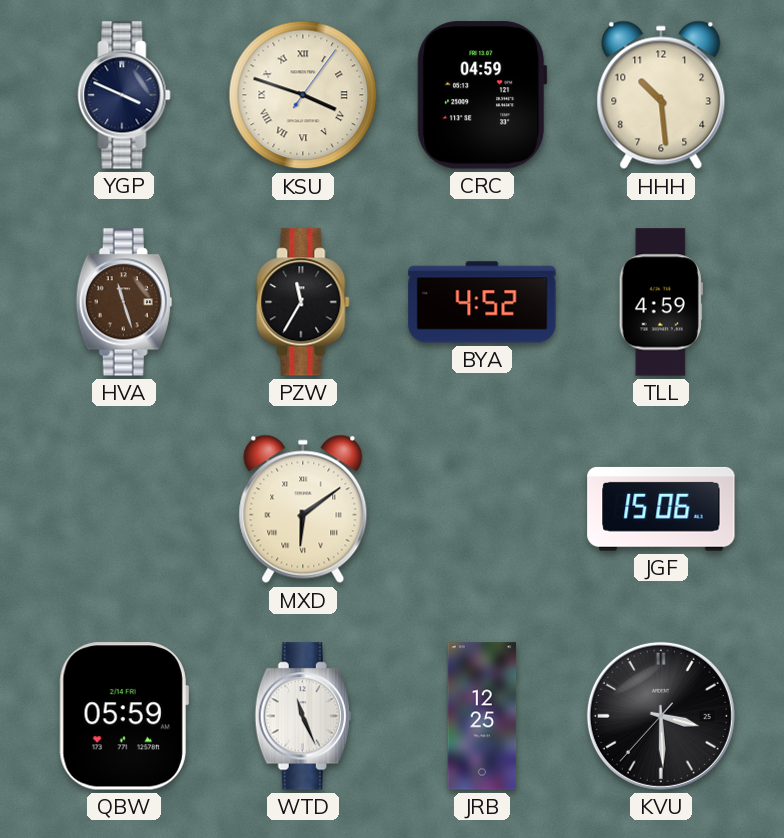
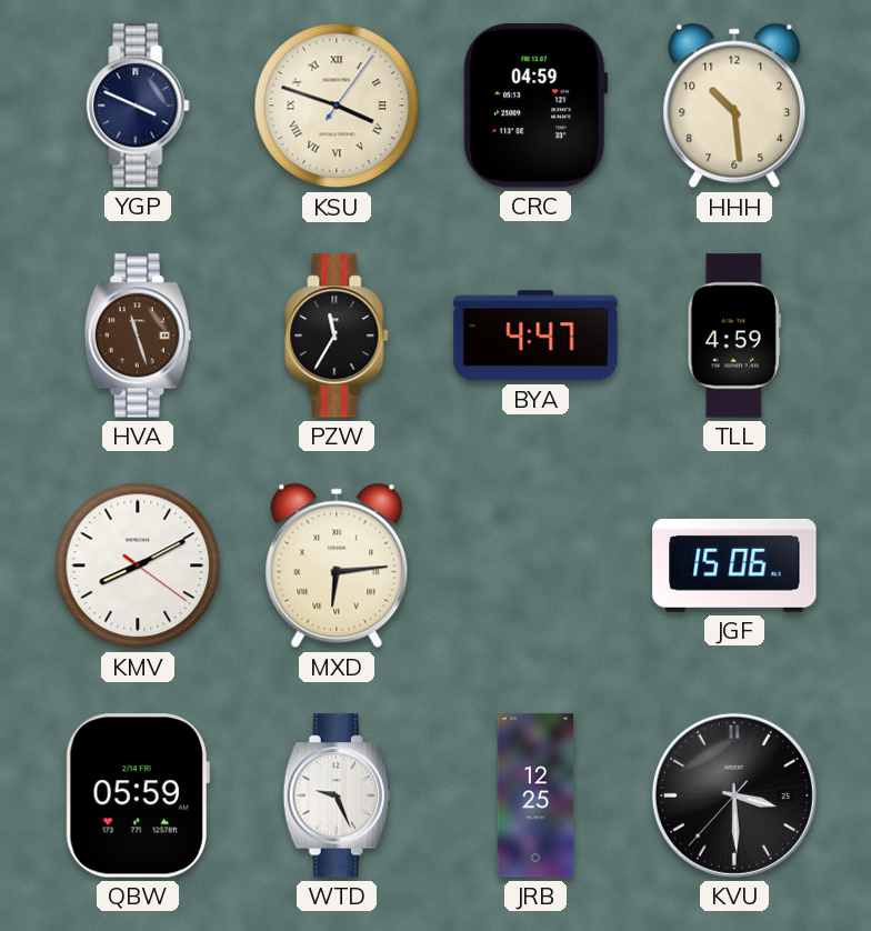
BYA: 4:52 -> 4:47
KMV: none -> 8:10
MXD: 6:09 -> 6:14
WTD: 11:26 -> 9:26
